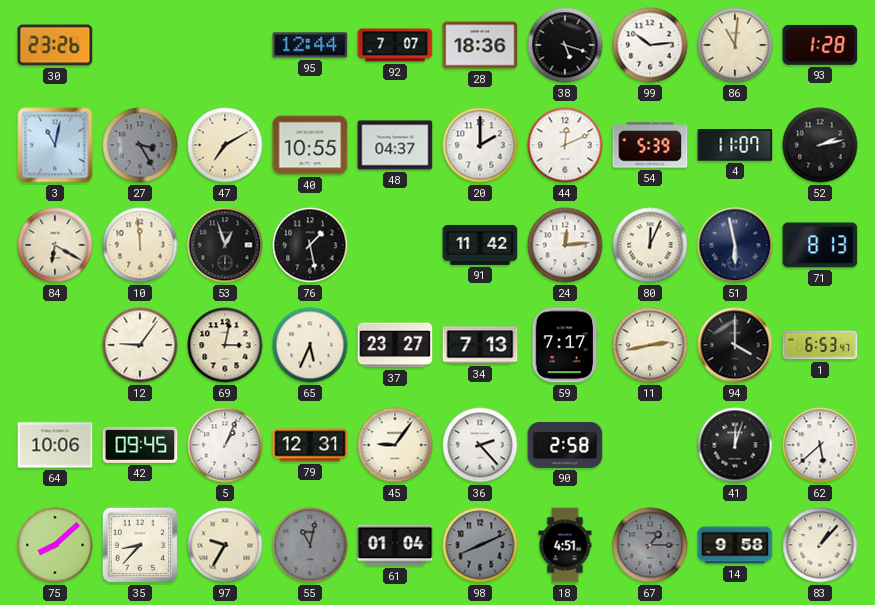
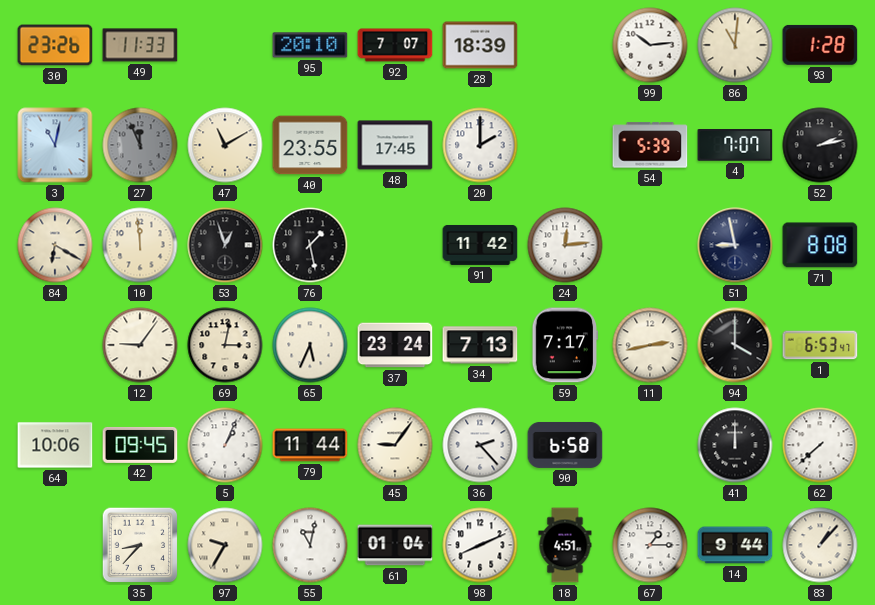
49: none -> 11:33
95: 12:44 -> 20:10
28: 18:36 -> 18:39
38: 5:18 -> none
27: 3:25 -> 11:56
47: 7:10 -> 11:10
40: 10:55 -> 23:55
48: 04:37 -> 17:45
44: 12:11 -> none
4: 11:07 -> 7:07
80: 12:04 -> none
51: 5:58 -> 8:58
71: 8:13 -> 8:08
37: 23:27 -> 23:24
79: 12:31 -> 11:44
90: 2:58 -> 6:58
41: 12:03 -> 12:00
62: 5:38 -> 7:38
75: 8:08 -> none
55 dial: grey -> white
98 dial: grey -> white
67 dial: grey -> white
14: 9:58 -> 9:44
